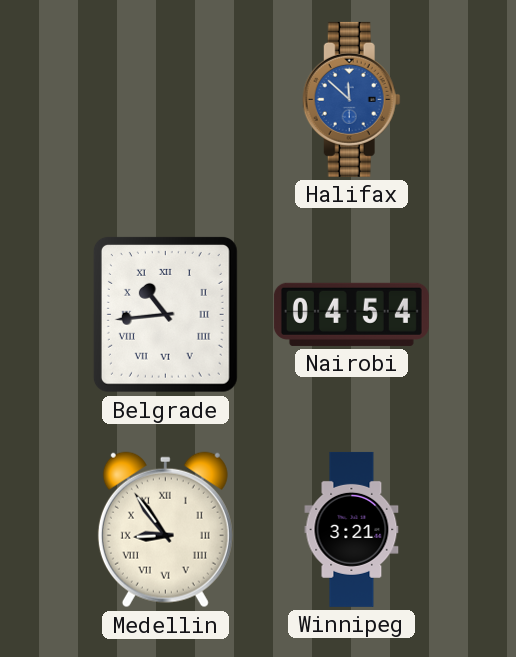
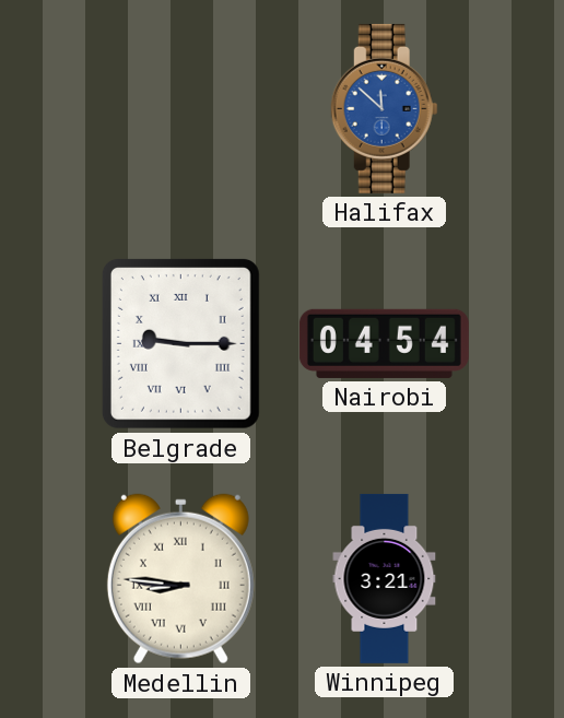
Belgrade: 10:44 -> 9:15
Medellin: 8:54 -> 8:46
